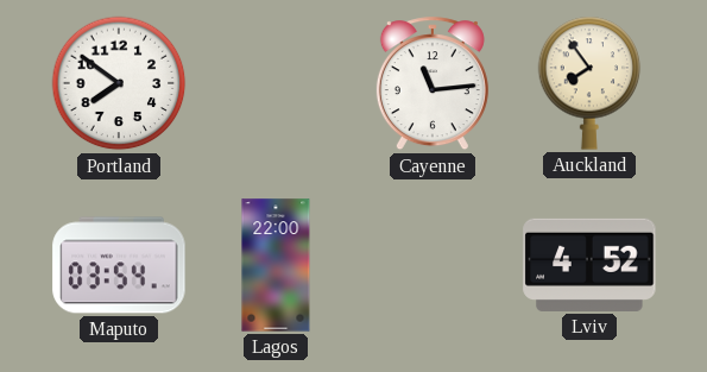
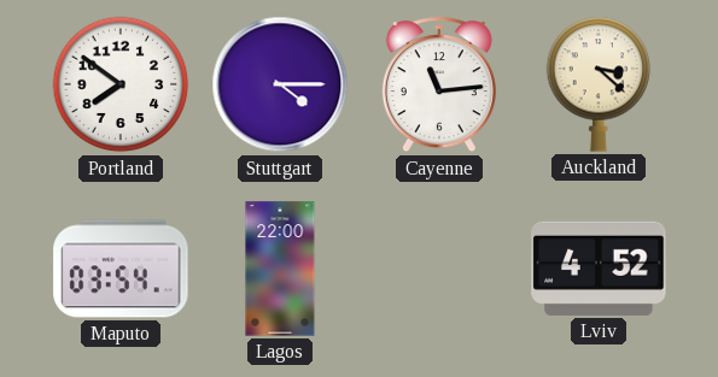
Stuttgart: none -> 4:15
Auckland: 7:54 -> 3:22
